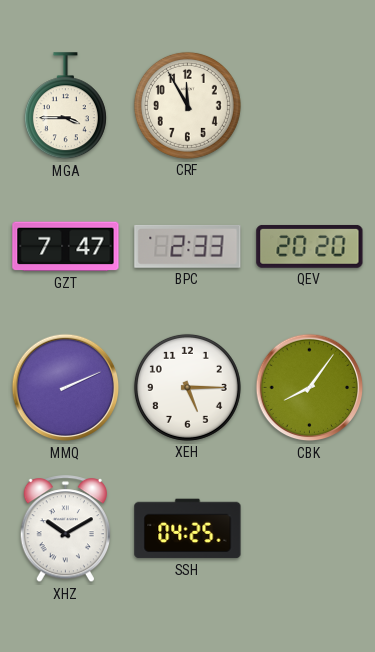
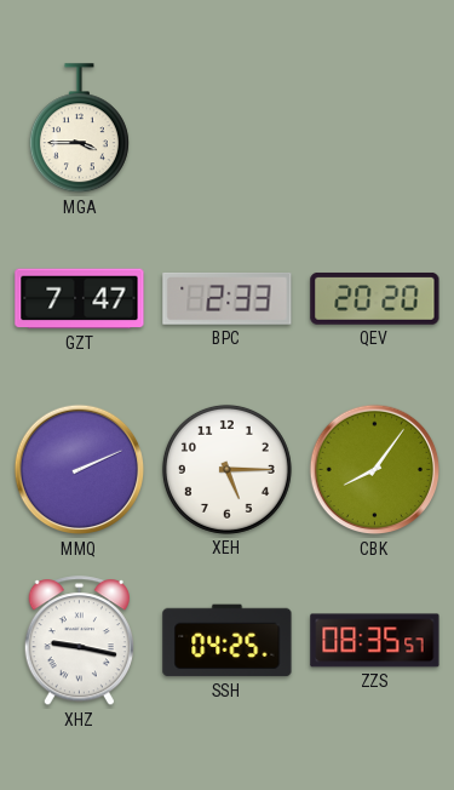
CRF: 11:55 -> none
XHZ: 10:10 -> 9:17
ZZS: none -> 08:35
